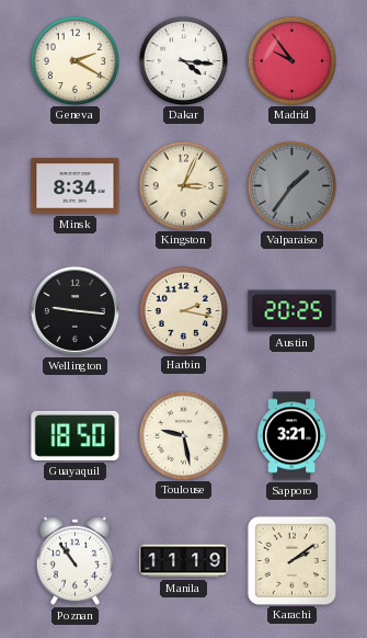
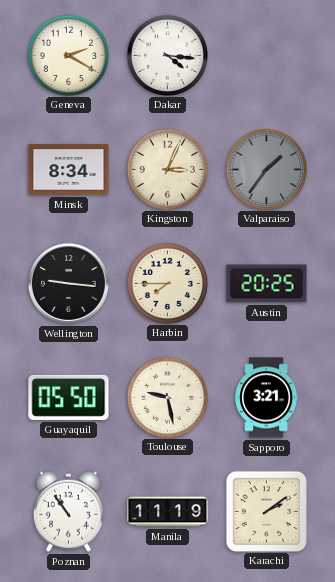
Madrid: 9:54 -> none
Harbin: 2:17 -> 7:45
Guayaquil: 18:50 -> 05:50
